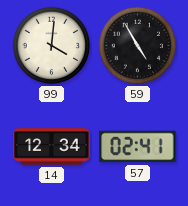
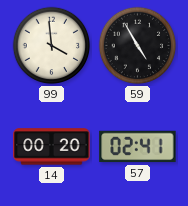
99: 4:01 -> 3:59
14: 12:34 -> 00:20
